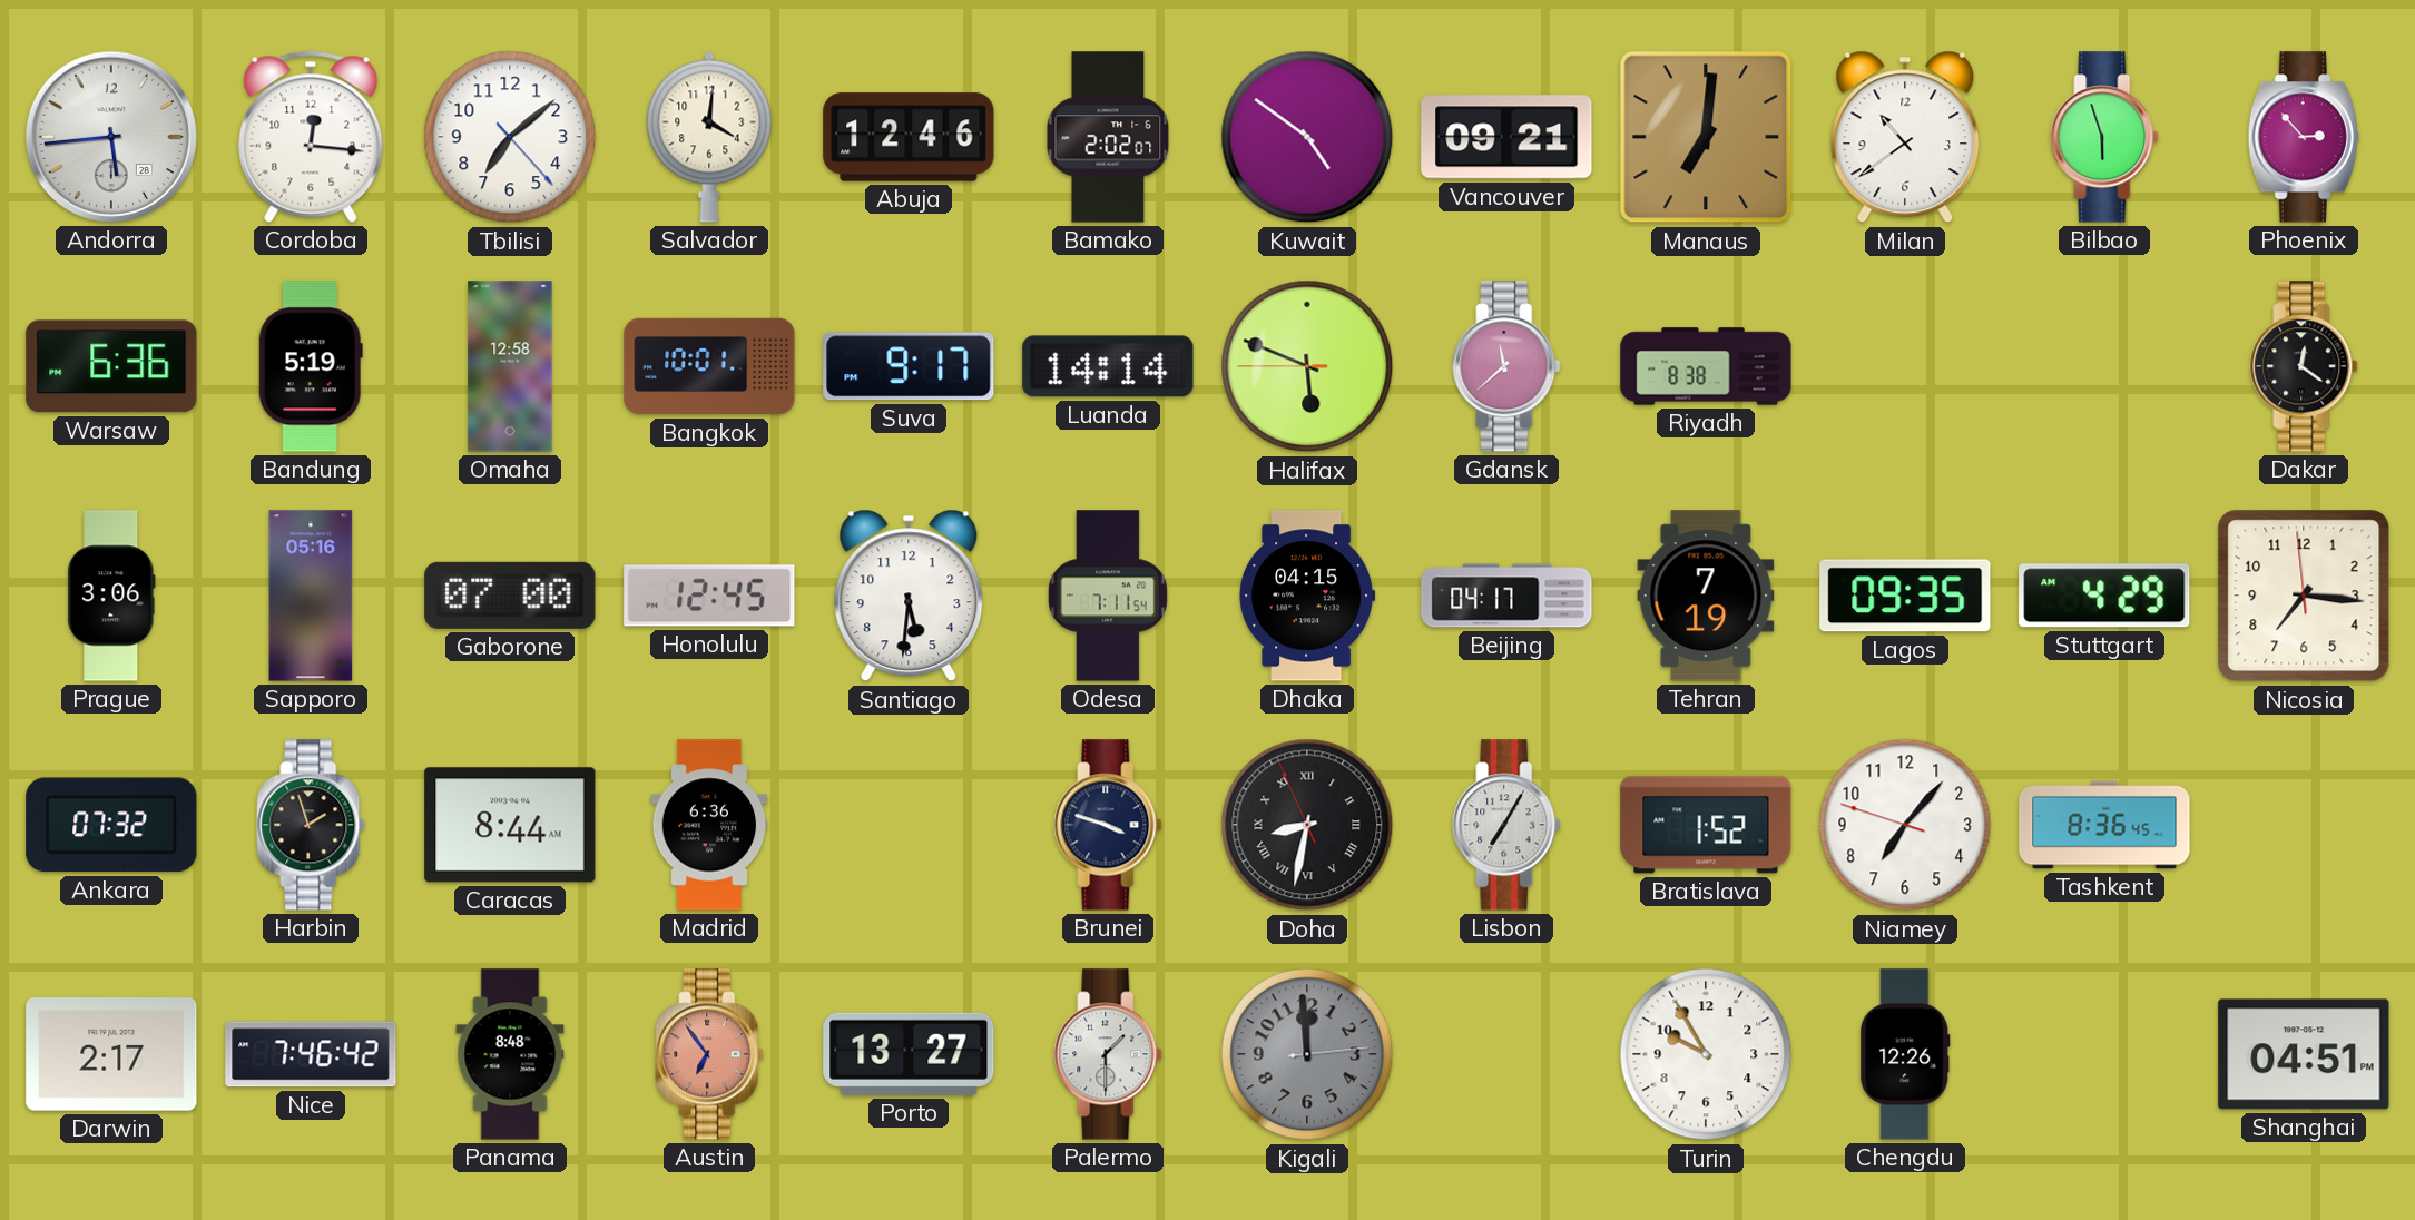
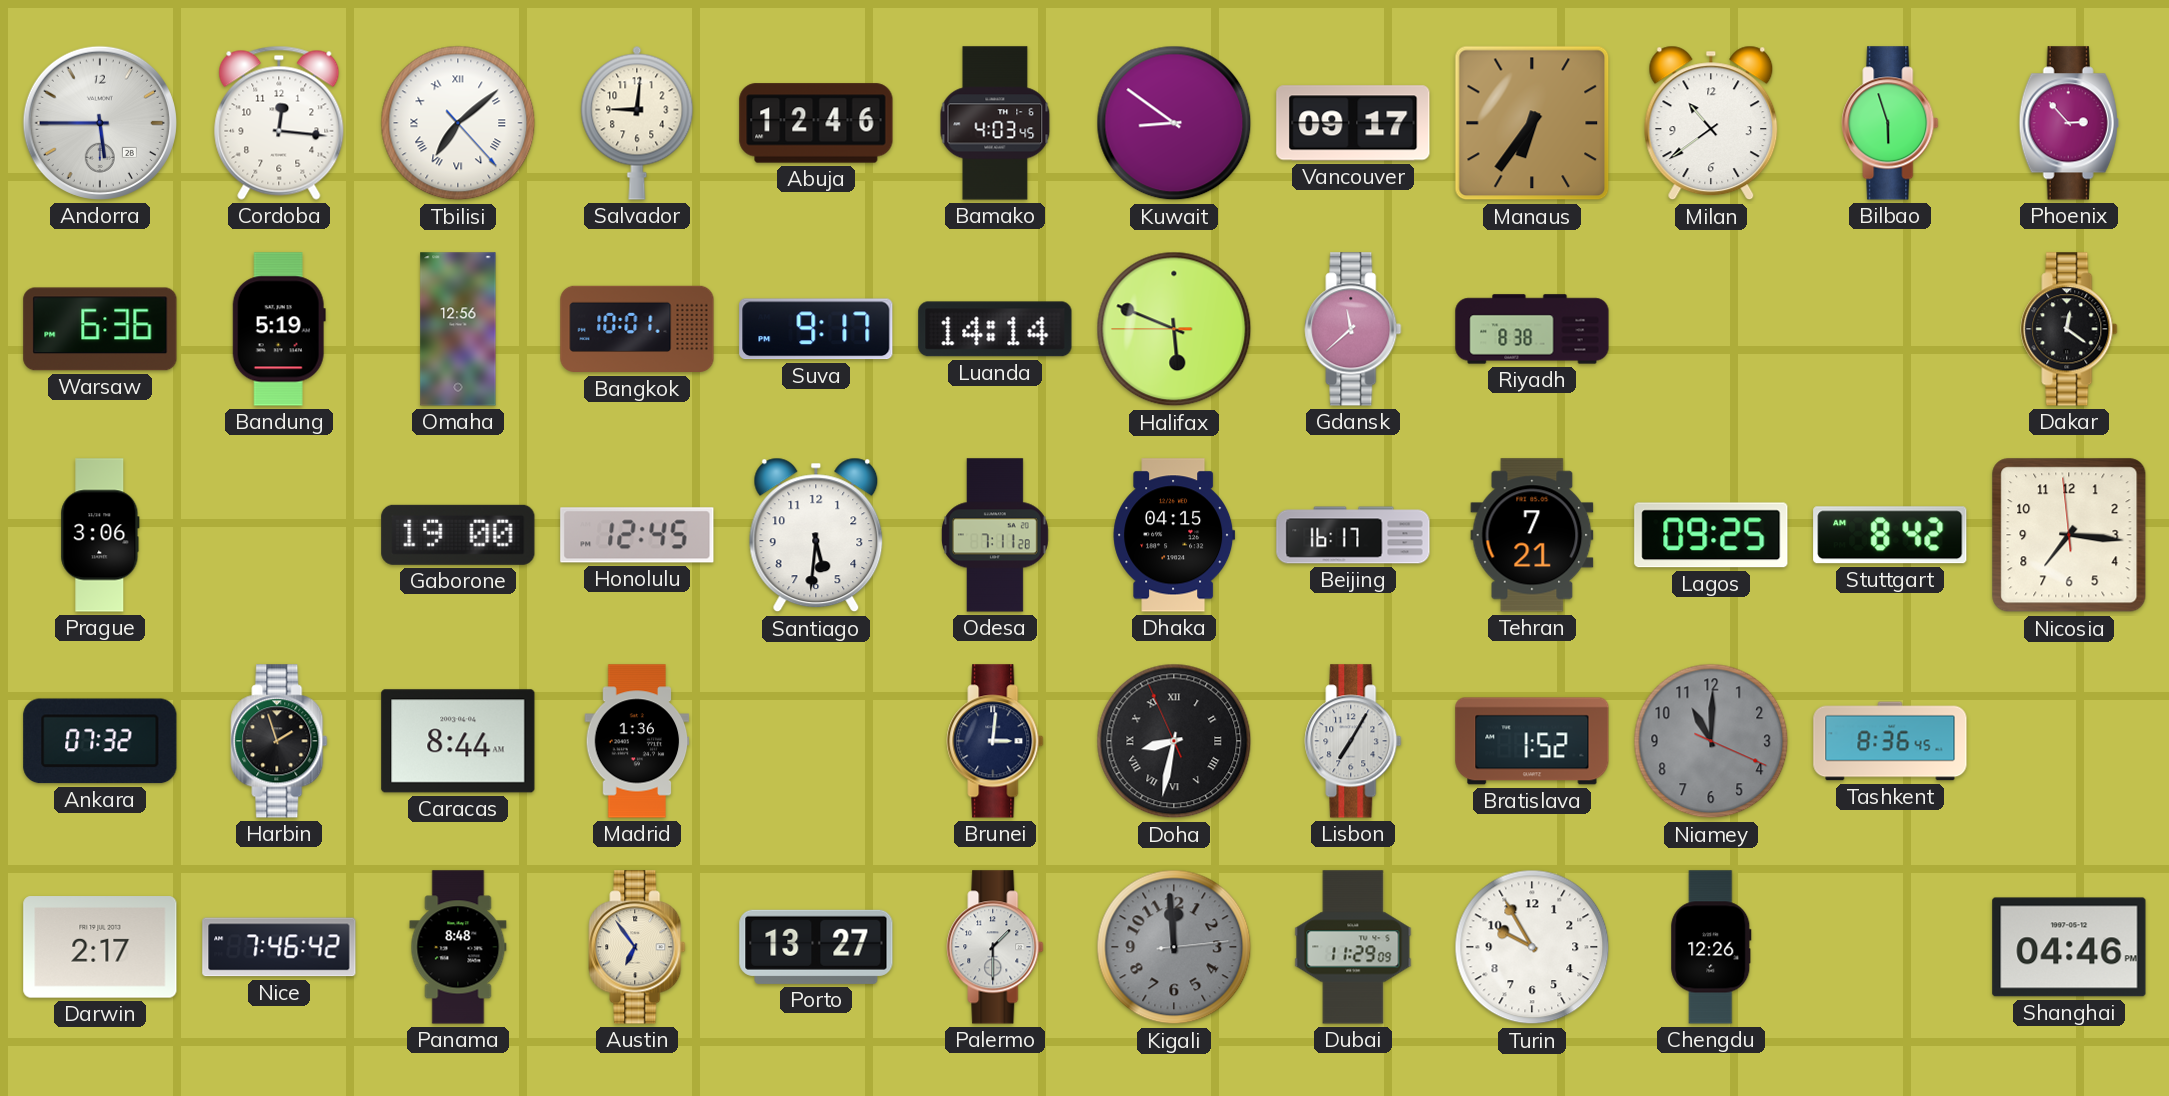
Andorra: 5:44 -> 5:45
Tbilisi numerals: Arabic -> Roman
Salvador: 4:01 -> 9:01
Bamako: 2:02 -> 4:03
Kuwait: 4:51 -> 8:51
Vancouver: 09:21 -> 09:17
Manaus: 7:01 -> 6:36
Omaha: 12:58 -> 12:56
Sapporo: 05:16 -> none
Gaborone: 07:00 -> 19:00
Odesa: 7:11:54 -> 7:11:28
Beijing: 04:17 -> 16:17
Tehran: 7:19 -> 7:21
Lagos: 09:35 -> 09:25
Stuttgart: 4:29 -> 8:42
Madrid: 6:36 -> 1:36
Brunei: 3:48 -> 3:01
Niamey: 7:06 -> 11:00
Niamey dial: white -> grey
Austin dial: salmon -> cream
Dubai: none -> 11:29
Shanghai: 04:51 -> 04:46
